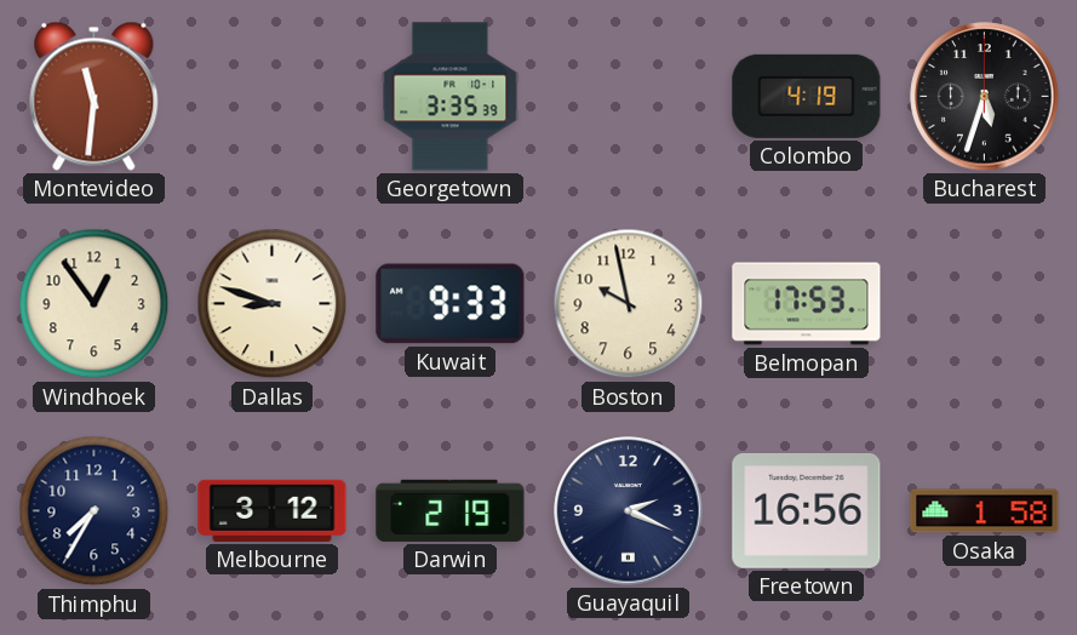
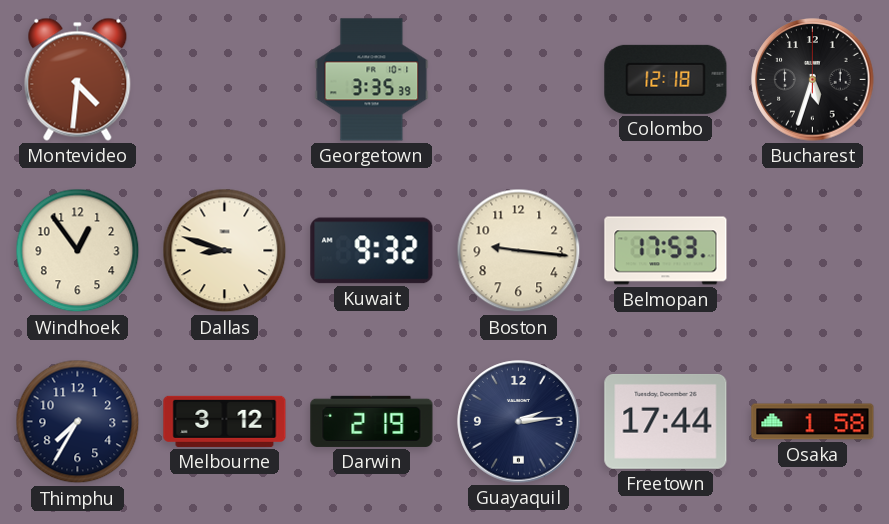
Montevideo: 11:31 -> 4:31
Colombo: 4:19 -> 12:18
Kuwait: 9:33 -> 9:32
Boston: 9:58 -> 9:16
Guayaquil: 2:19 -> 2:14
Freetown: 16:56 -> 17:44
